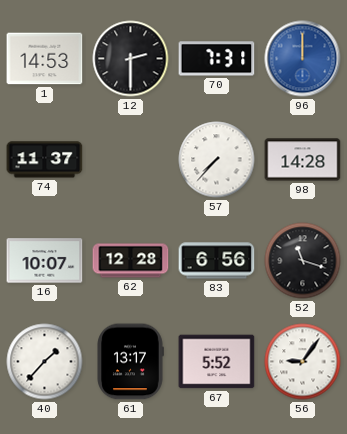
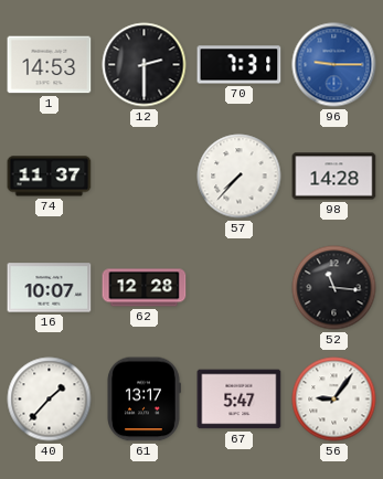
96: 12:00 -> 9:15
83: 6:56 -> none
52: 11:18 -> 11:16
67: 5:52 -> 5:47
